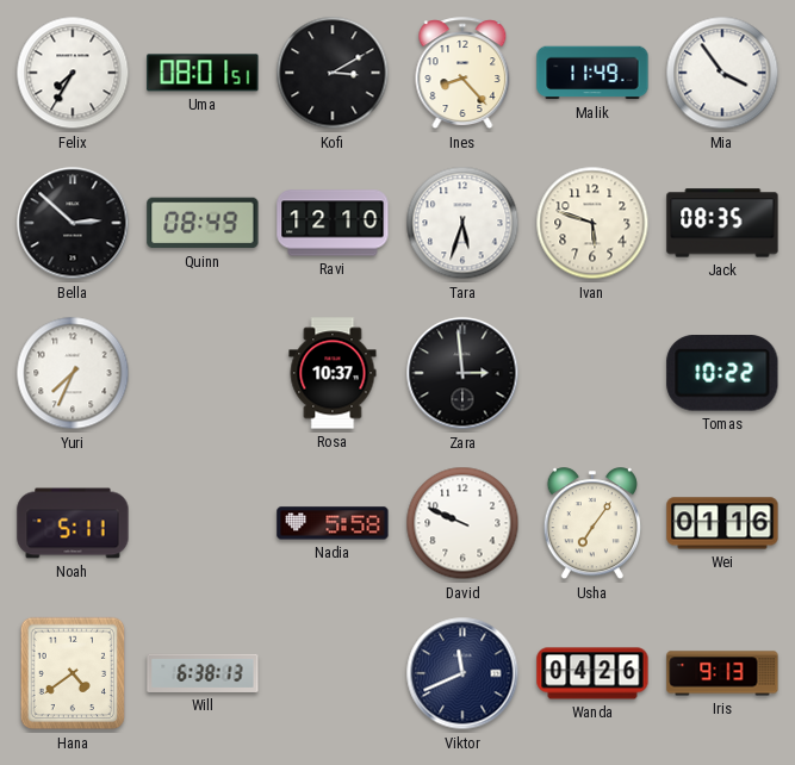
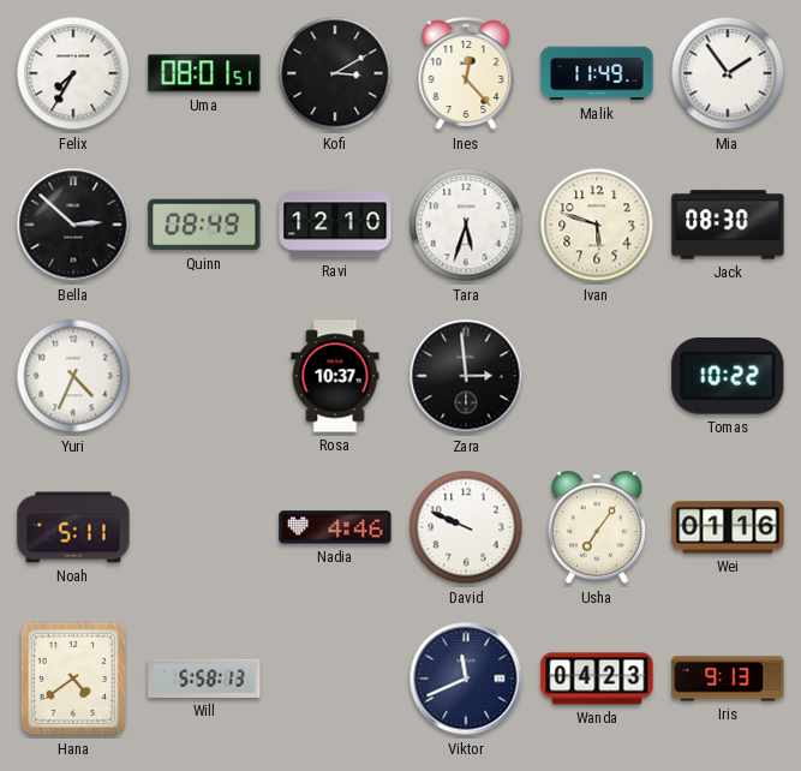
Ines: 8:23 -> 12:23
Mia: 3:54 -> 1:54
Jack: 08:35 -> 08:30
Yuri: 7:34 -> 4:34
Nadia: 5:58 -> 4:46
Will: 6:38 -> 5:58
Wanda: 04:26 -> 04:23
